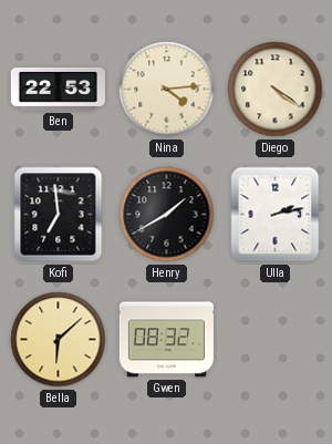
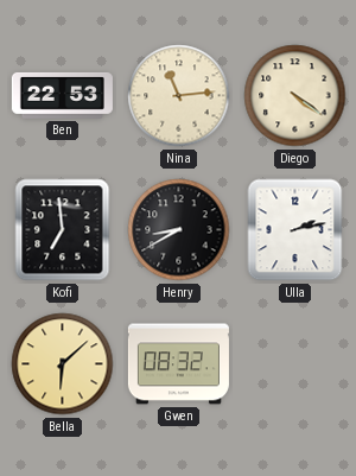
Nina: 4:14 -> 11:14
Henry: 1:40 -> 8:40
